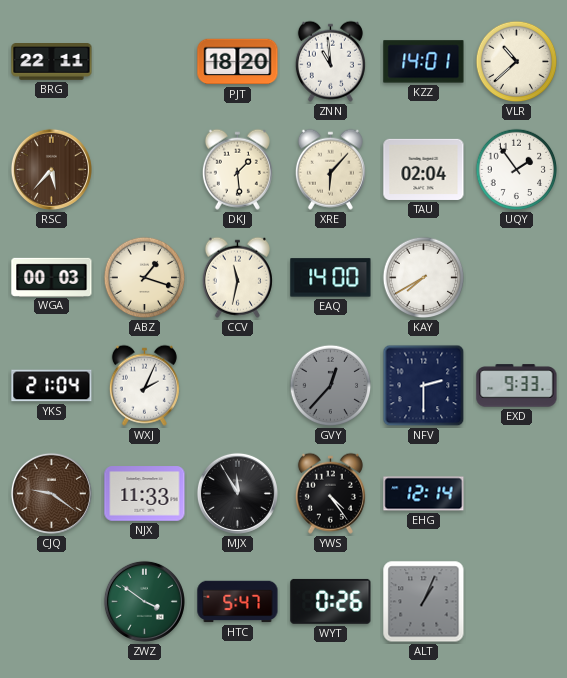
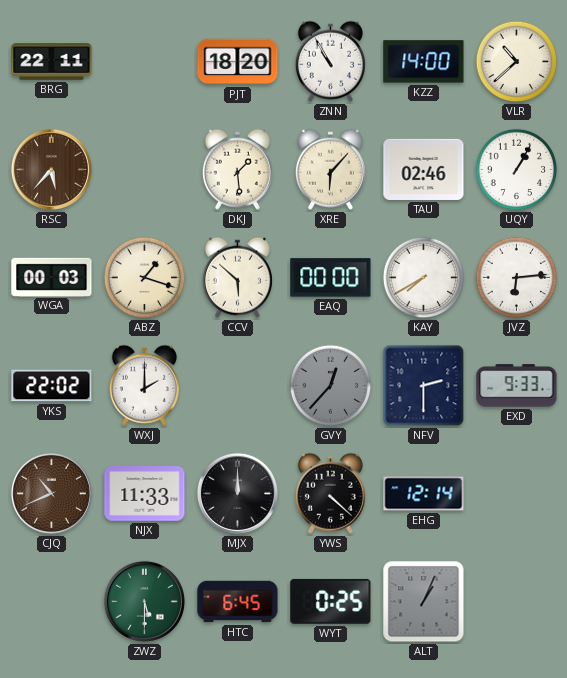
ZNN: 10:59 -> 10:55
KZZ: 14:01 -> 14:00
TAU: 02:04 -> 02:46
UQY: 1:54 -> 1:05
CCV: 11:32 -> 5:52
EAQ: 14:00 -> 00:00
JVZ: none -> 6:14
YKS: 21:04 -> 22:02
WXJ: 2:04 -> 2:00
CJQ: 9:21 -> 10:41
MJX: 11:55 -> 12:00
YWS: 4:24 -> 4:22
ZWZ: 3:51 -> 5:30
HTC: 5:47 -> 6:45
WYT: 0:26 -> 0:25
